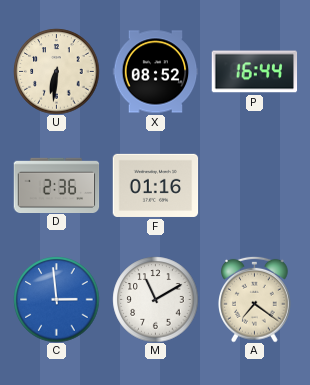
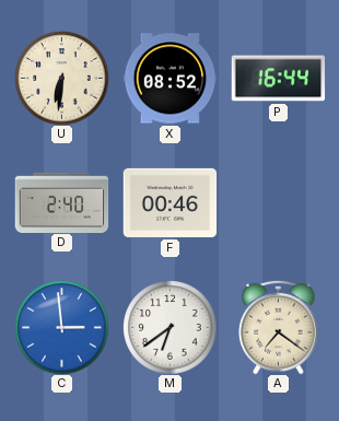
D: 2:36 -> 2:40
F: 01:16 -> 00:46
M: 11:10 -> 6:39
